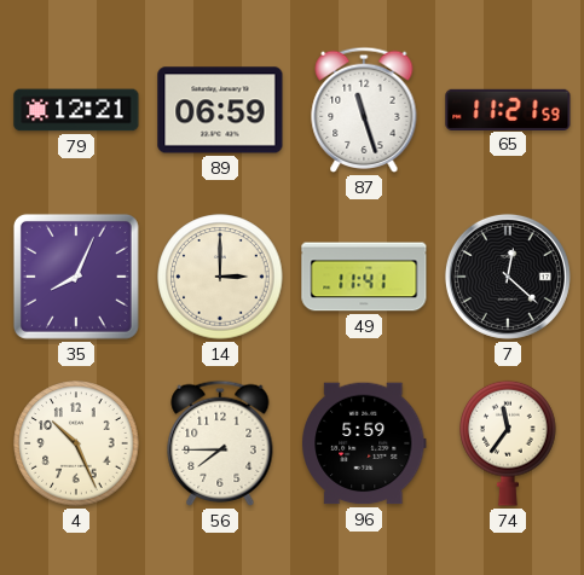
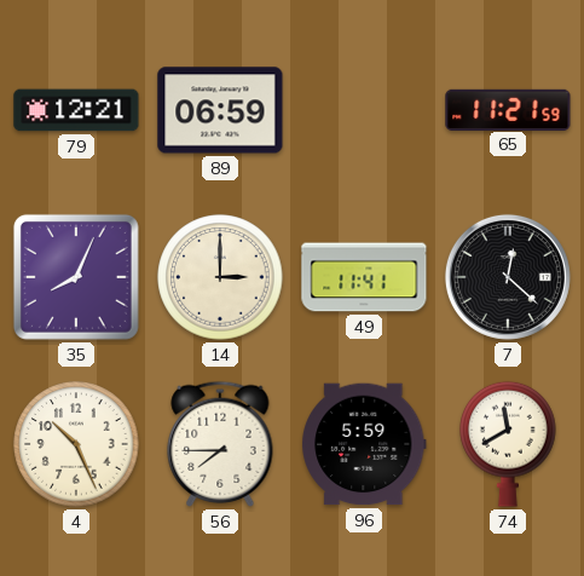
87: 11:27 -> none
74: 11:36 -> 11:40
